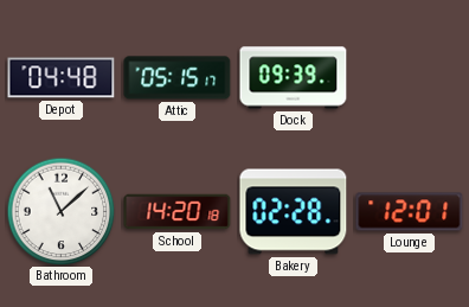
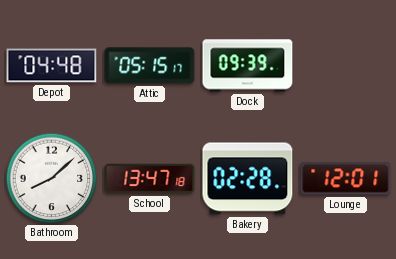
Bathroom: 11:08 -> 8:08
School: 14:20 -> 13:47
